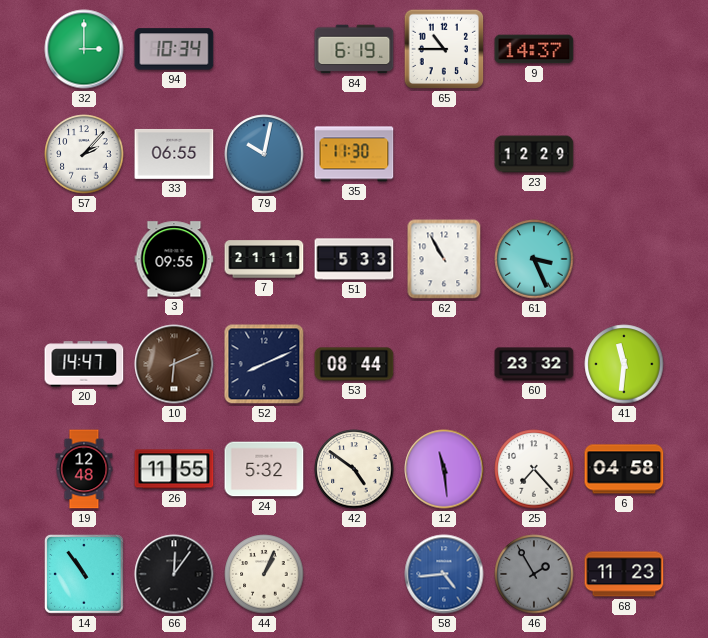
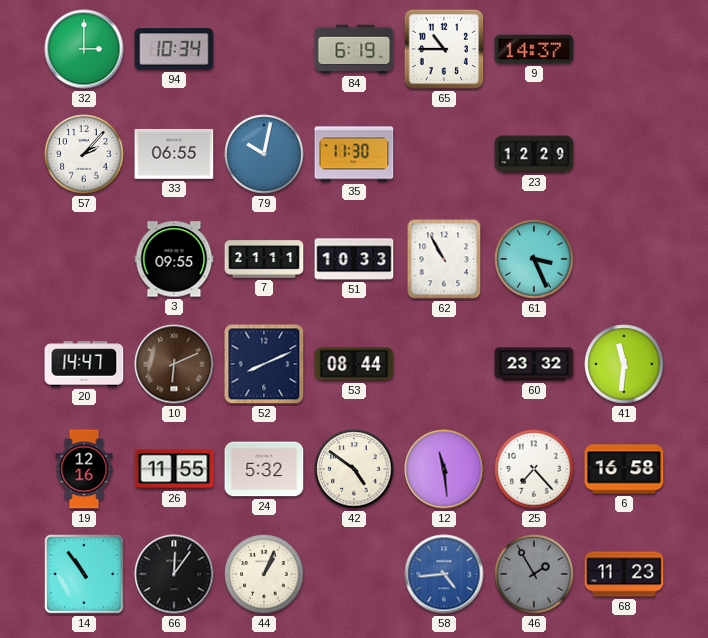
51: 5:33 -> 10:33
19: 12:48 -> 12:16
6: 04:58 -> 16:58
